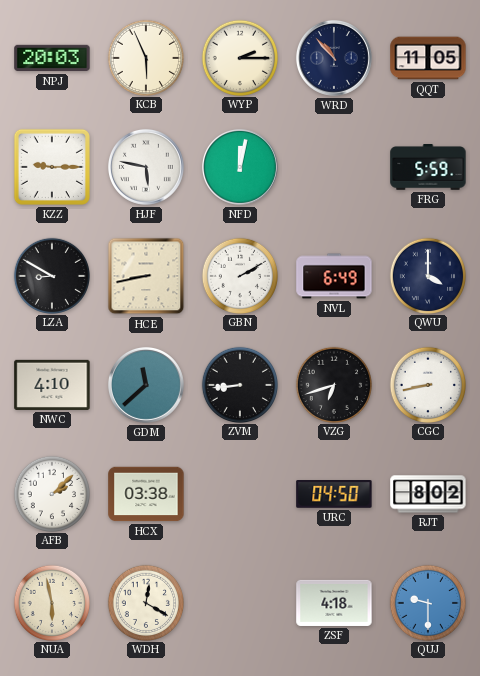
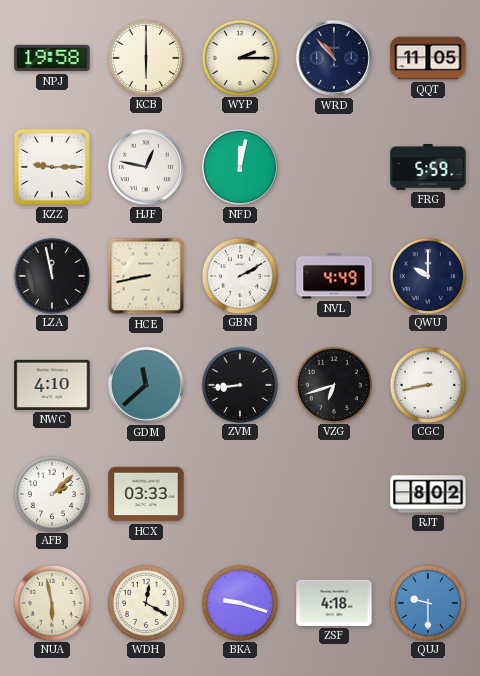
NPJ: 20:03 -> 19:58
KCB: 5:56 -> 6:00
HJF: 5:47 -> 12:47
LZA: 8:50 -> 11:58
NVL: 6:49 -> 4:49
QWU: 4:00 -> 10:00
HCX: 03:38 -> 03:33
URC: 04:50 -> none
BKA: none -> 9:18
